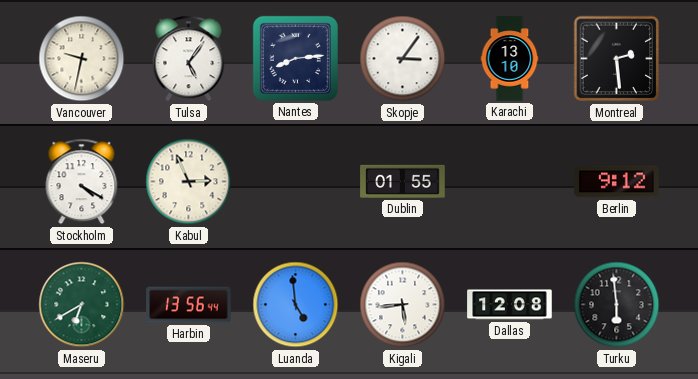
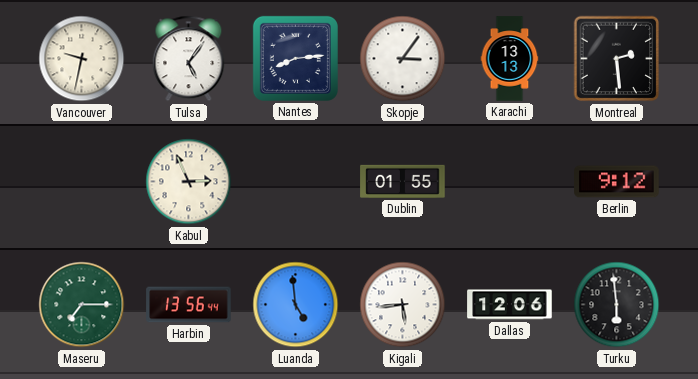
Karachi: 13:10 -> 13:13
Stockholm: 4:20 -> none
Maseru: 6:40 -> 7:15
Dallas: 12:08 -> 12:06
